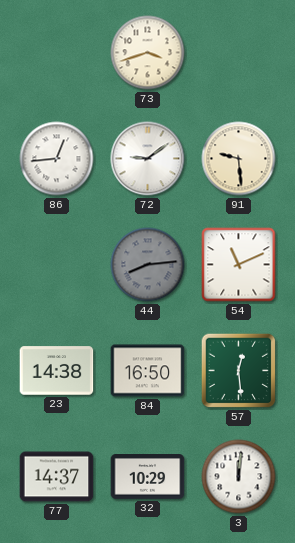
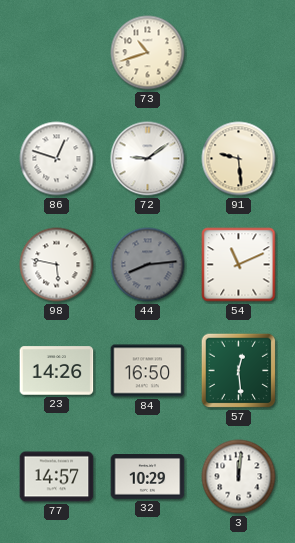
73: 3:42 -> 10:42
86: 12:44 -> 12:48
98: none -> 5:47
23: 14:38 -> 14:26
77: 14:37 -> 14:57
